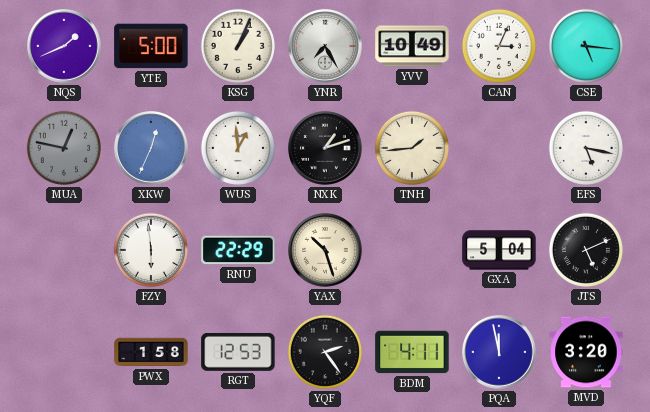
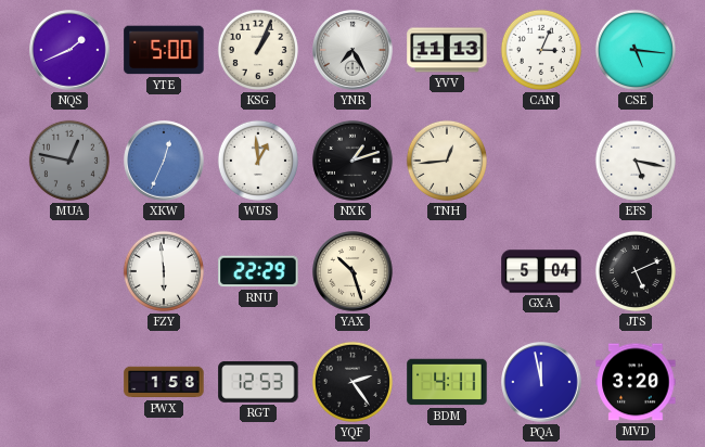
YVV: 10:49 -> 11:13
TNH: 1:44 -> 12:44
